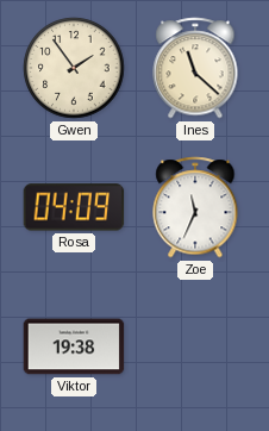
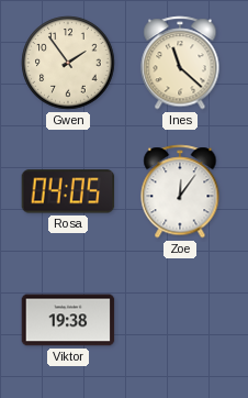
Rosa: 04:09 -> 04:05
Zoe: 11:34 -> 12:06
